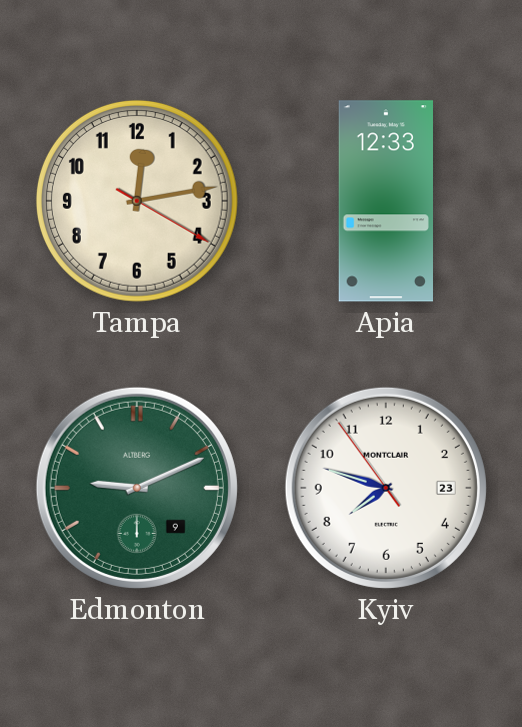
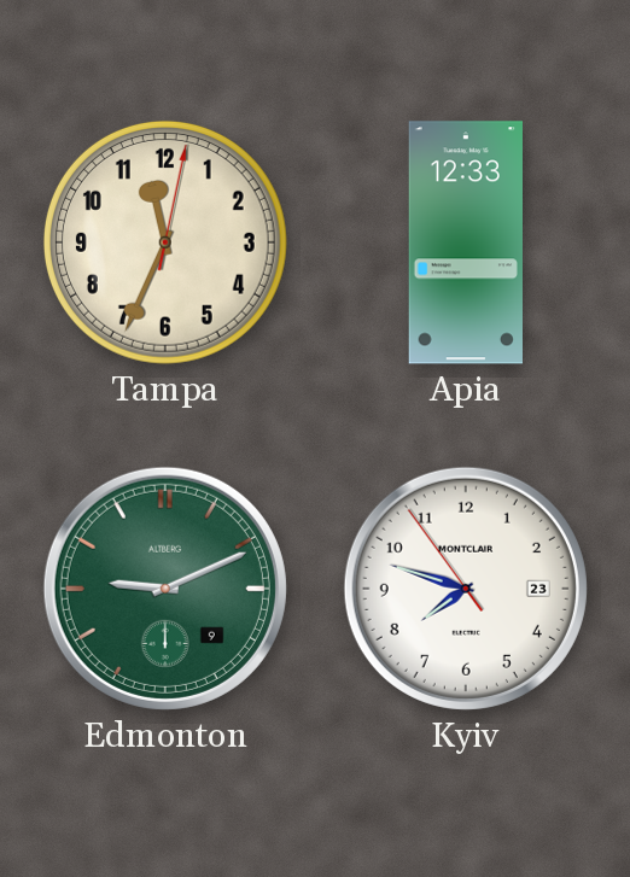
Tampa: 12:13 -> 11:34
